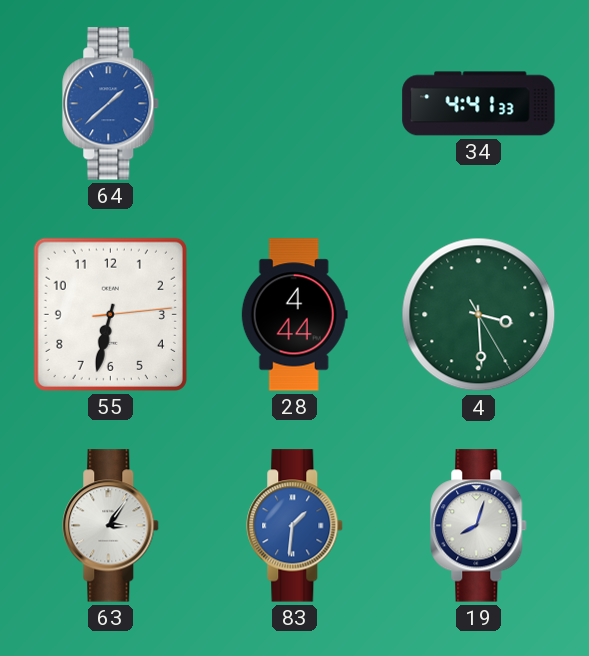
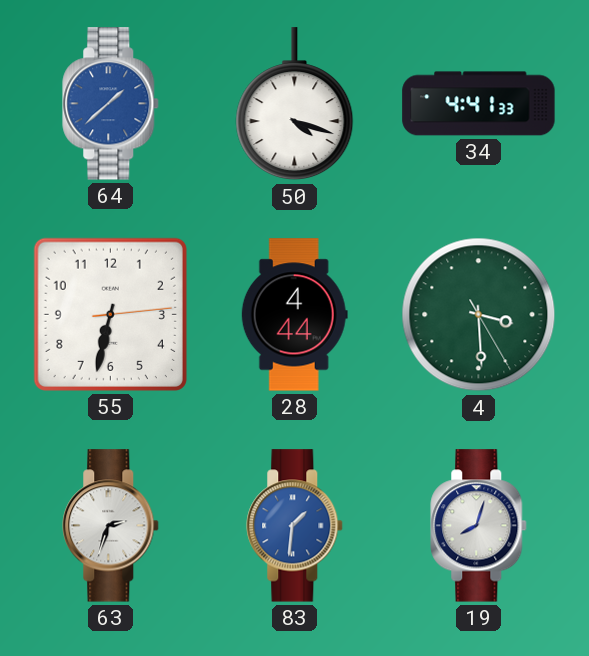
50: none -> 4:18
63: 3:06 -> 2:33
